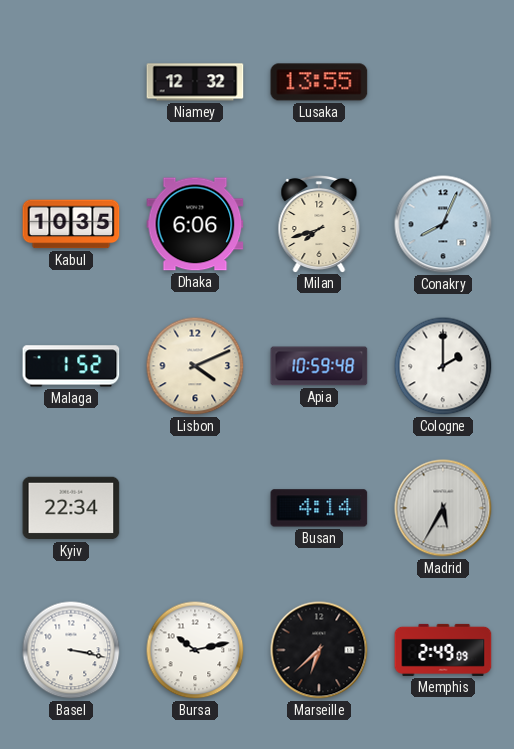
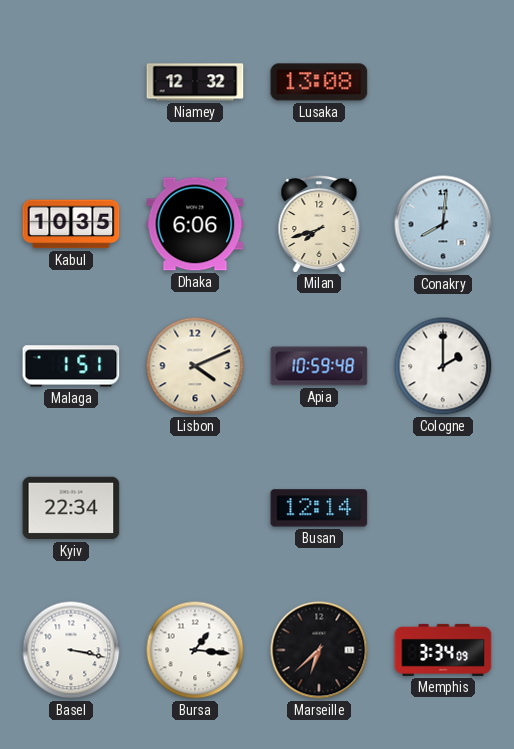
Lusaka: 13:55 -> 13:08
Conakry: 8:04 -> 8:01
Malaga: 1:52 -> 1:51
Busan: 4:14 -> 12:14
Madrid: 5:35 -> none
Bursa: 10:13 -> 1:16
Memphis: 2:49 -> 3:34
